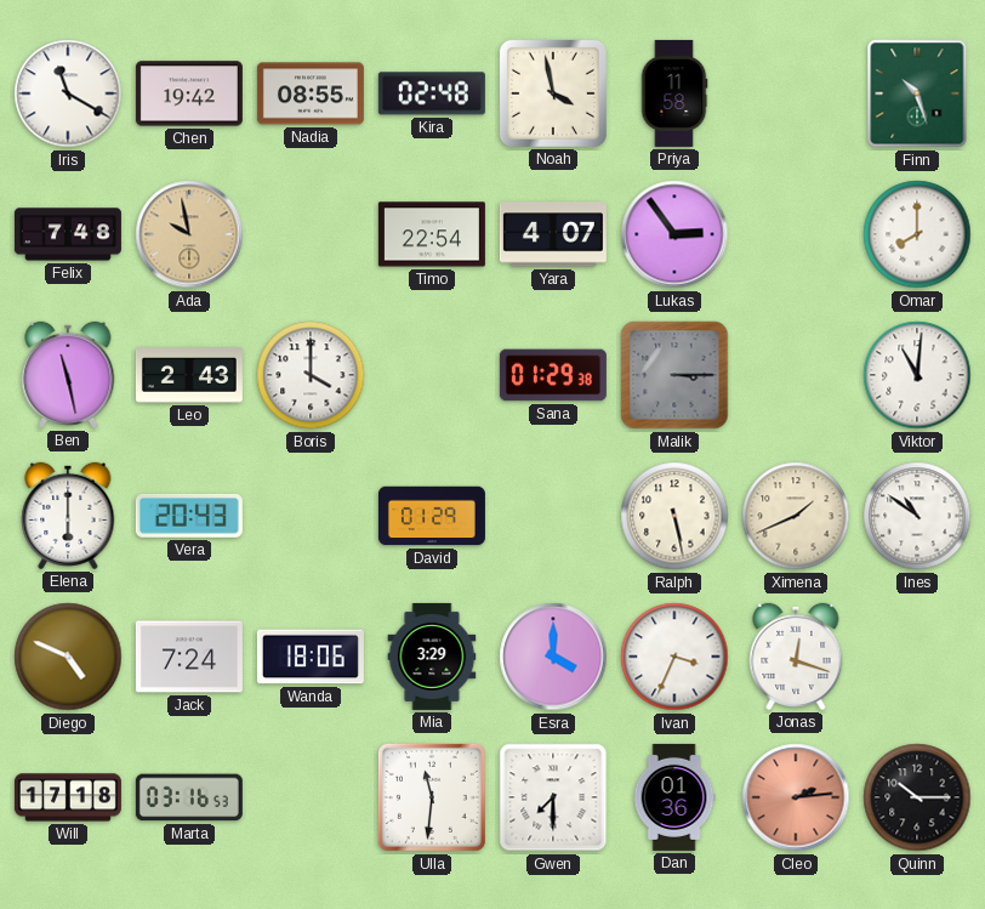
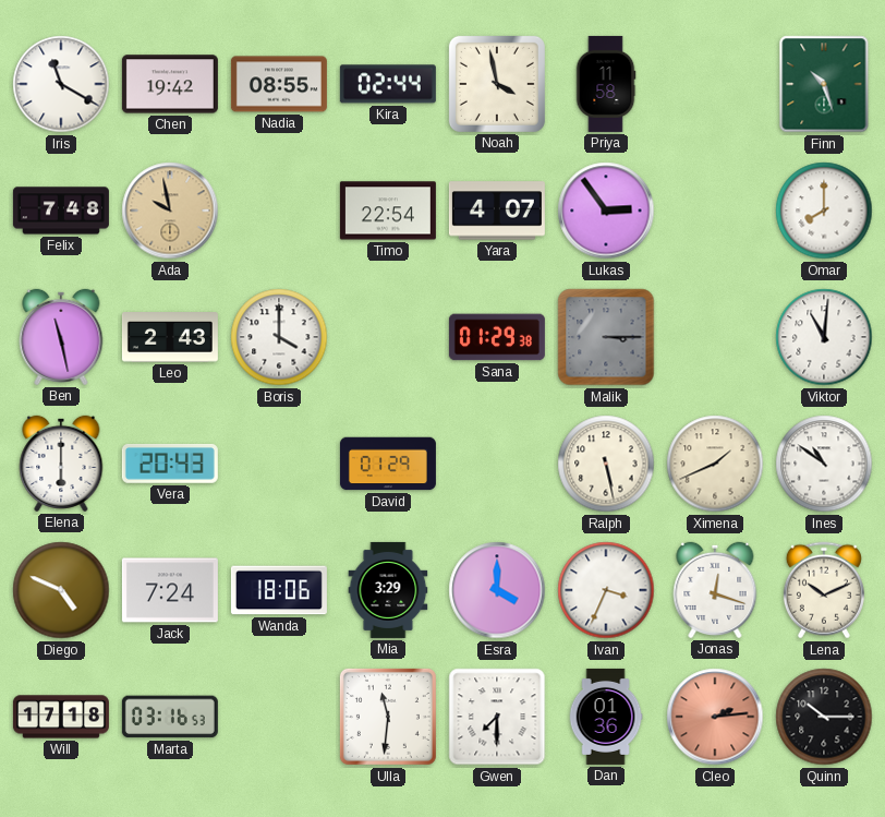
Kira: 02:48 -> 02:44
Lena: none -> 10:11
